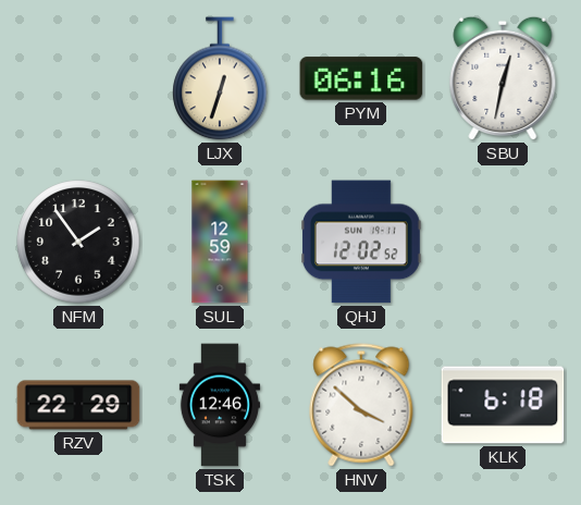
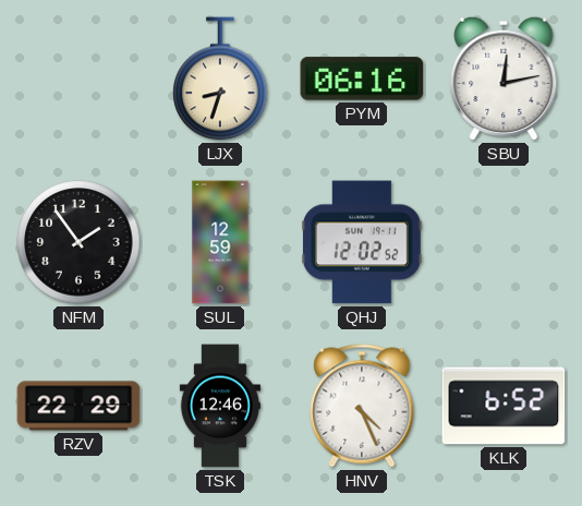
LJX: 12:33 -> 8:33
SBU: 12:32 -> 12:13
HNV: 3:52 -> 4:26
KLK: 6:18 -> 6:52
